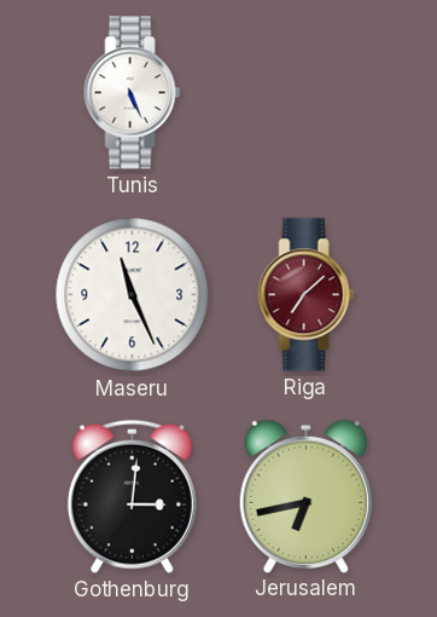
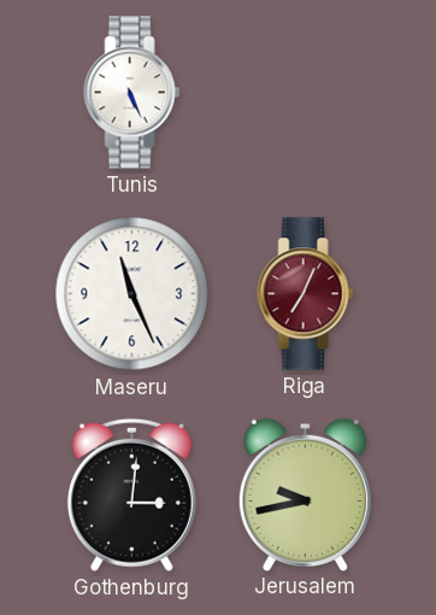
Riga: 7:08 -> 7:04
Jerusalem: 6:43 -> 9:43
